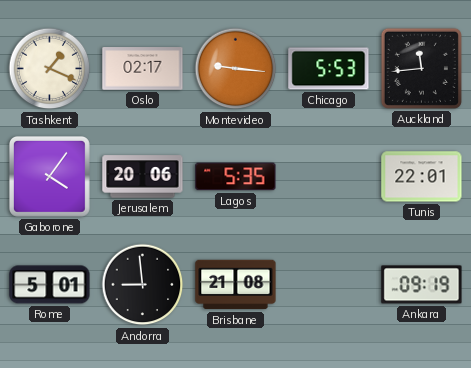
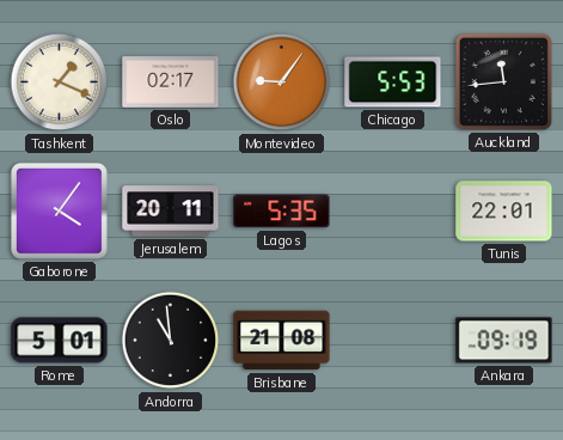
Montevideo: 9:16 -> 9:06
Jerusalem: 20:06 -> 20:11
Andorra: 8:59 -> 10:59
